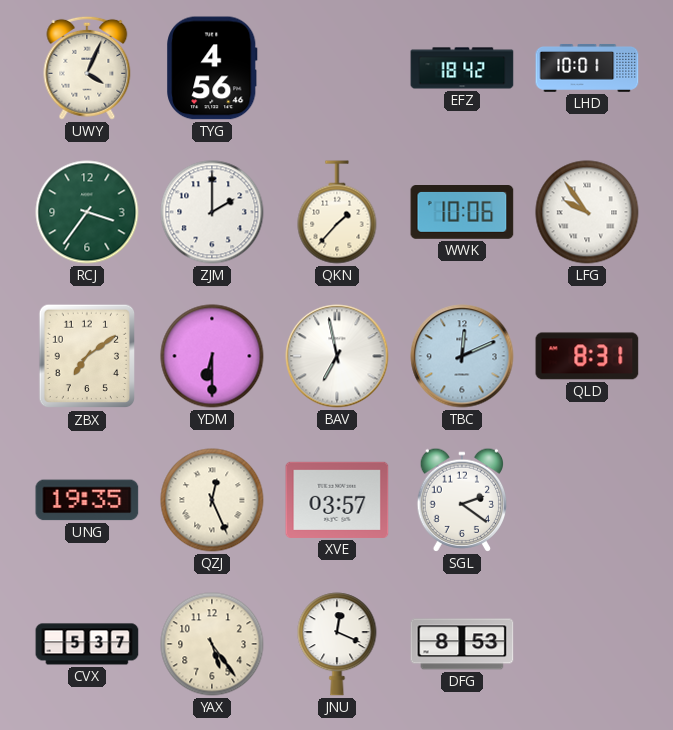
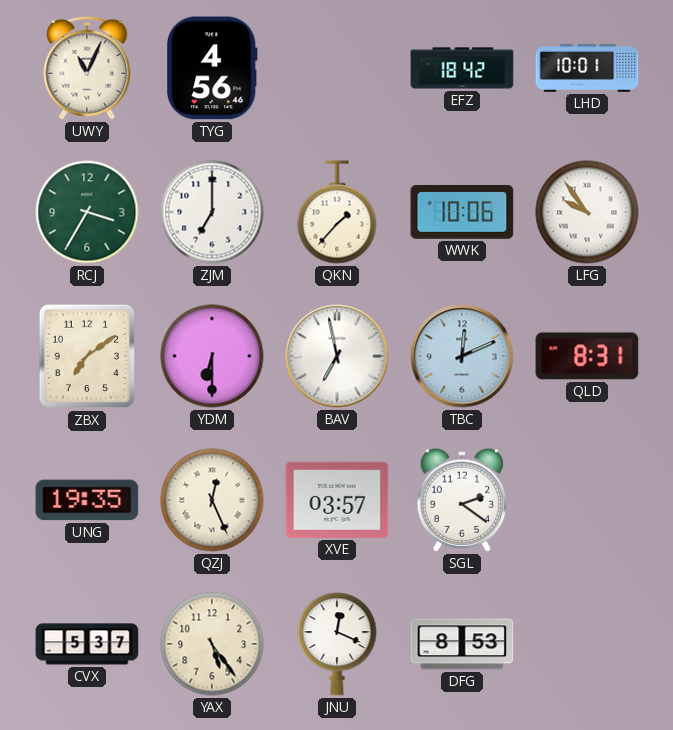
UWY: 4:04 -> 11:04
RCJ: 3:36 -> 3:35
ZJM: 2:00 -> 7:00
